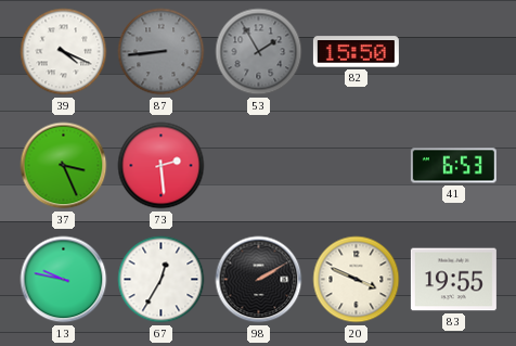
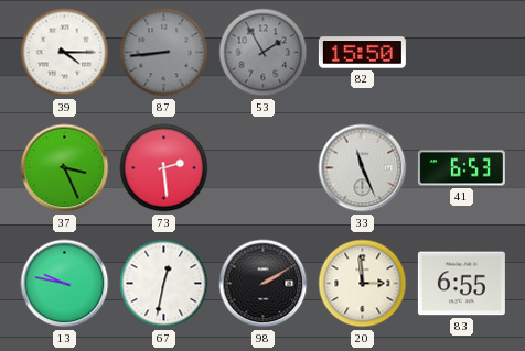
39: 4:19 -> 4:15
33: none -> 11:26
67: 12:35 -> 12:32
20: 3:49 -> 2:59
83: 19:55 -> 6:55
